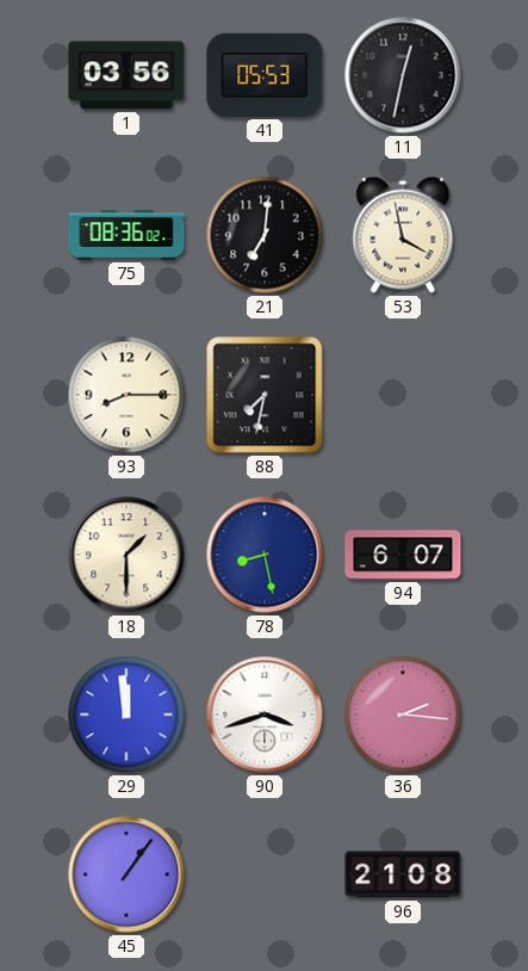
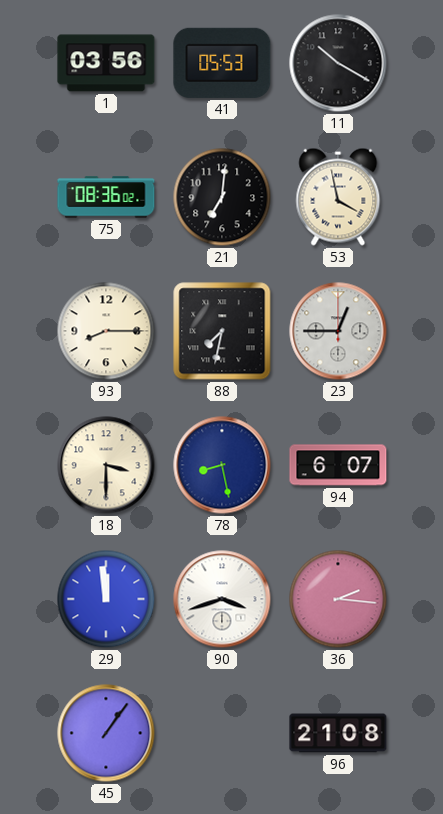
11: 12:32 -> 10:20
23: none -> 12:45
18: 1:30 -> 3:30
